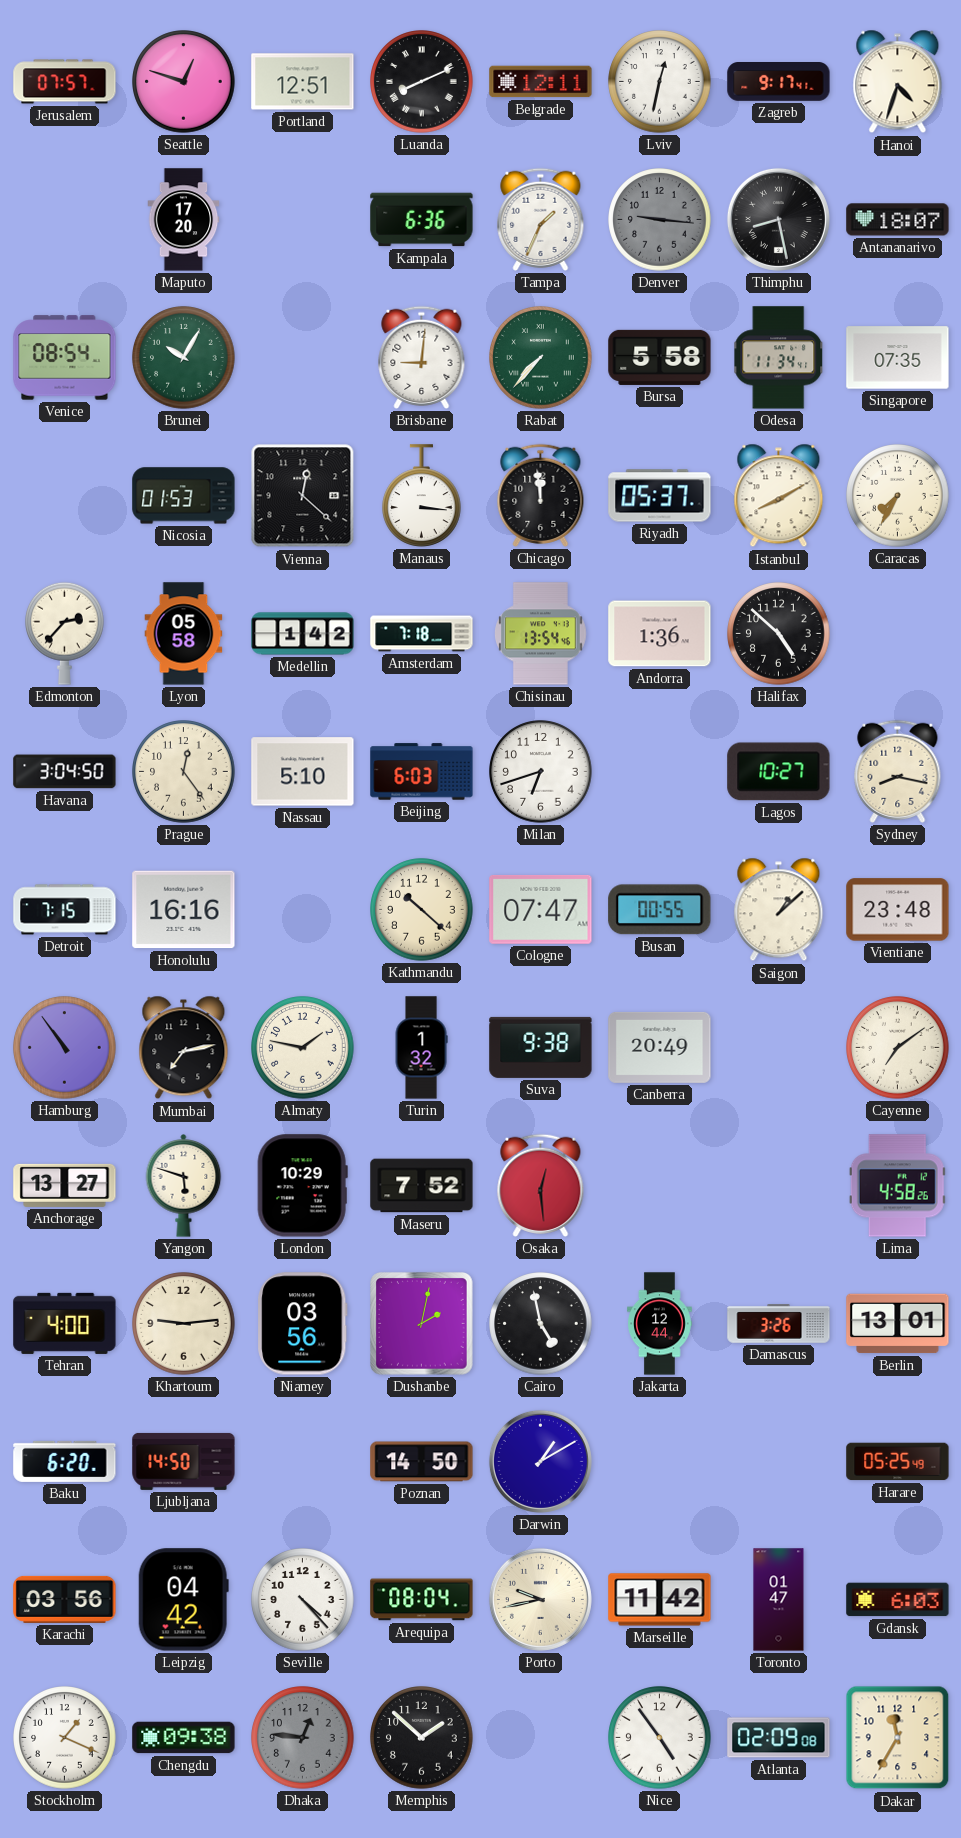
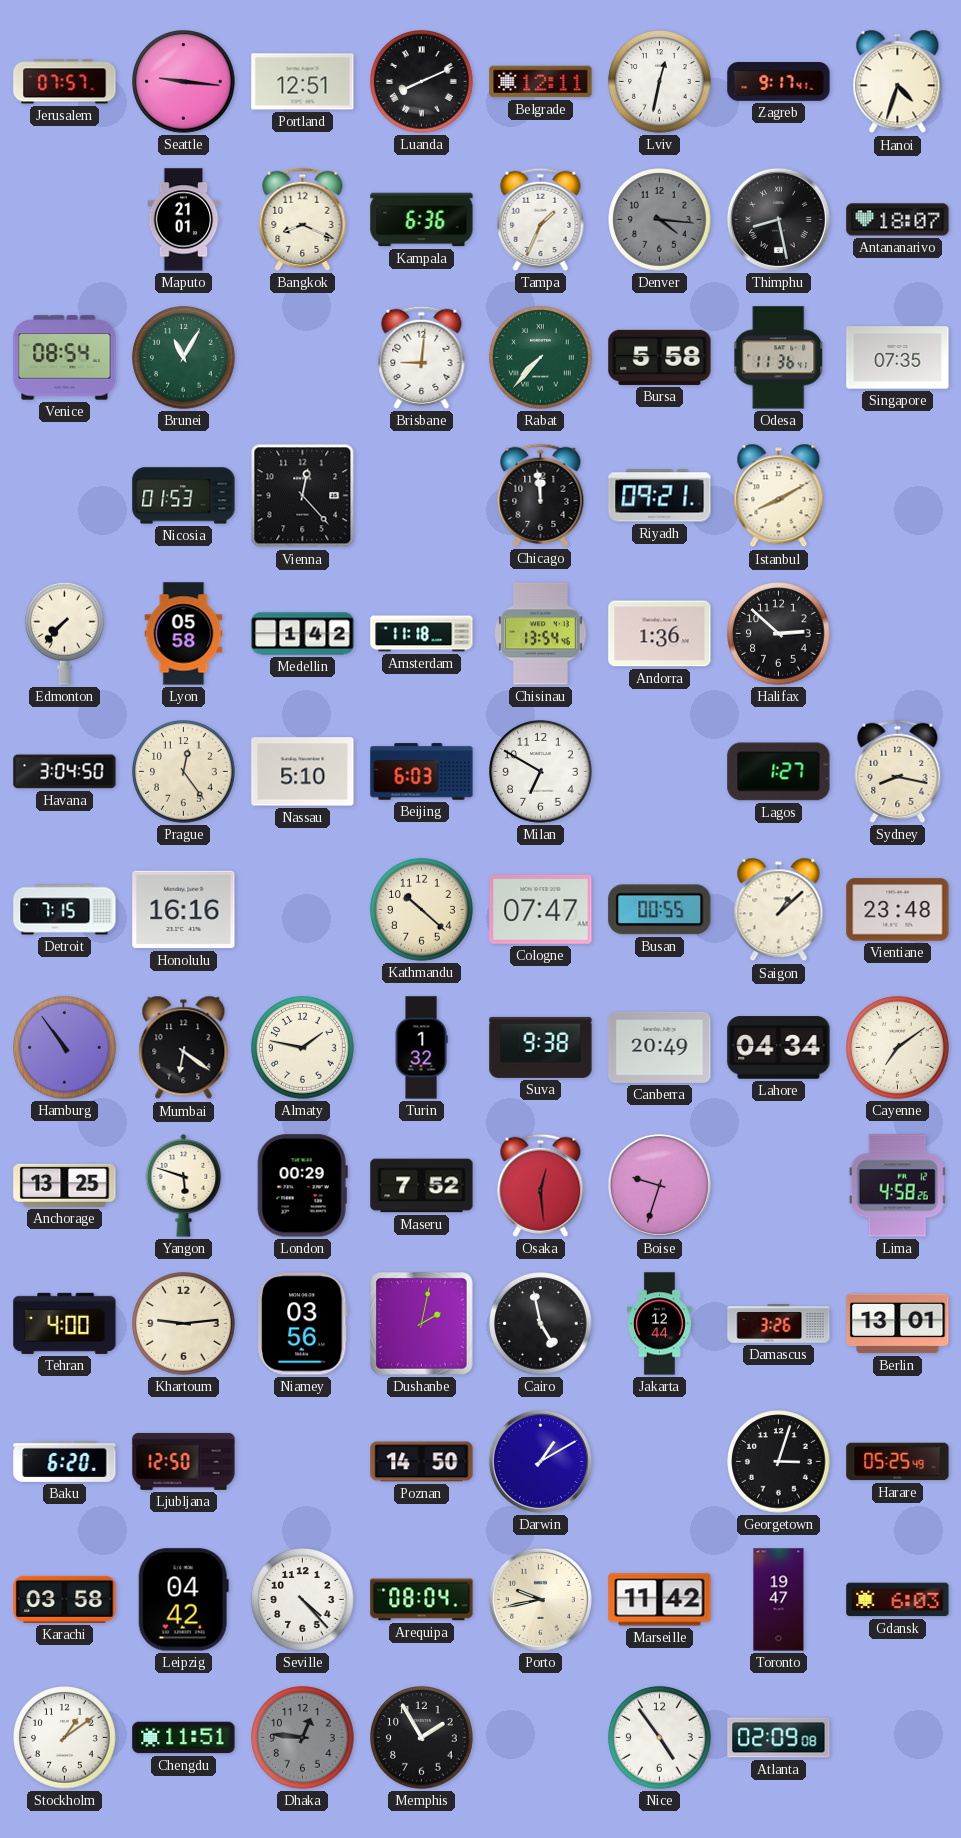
Seattle: 12:48 -> 9:16
Maputo: 17:20 -> 21:01
Bangkok: none -> 8:19
Denver: 9:16 -> 4:16
Brunei: 10:05 -> 11:05
Odesa: 11:34 -> 11:36
Vienna: 12:22 -> 12:23
Manaus: 3:16 -> none
Riyadh: 05:37 -> 09:21
Caracas: 7:35 -> none
Edmonton: 2:37 -> 7:37
Amsterdam: 7:18 -> 11:18
Halifax: 4:52 -> 2:52
Milan: 6:42 -> 6:50
Lagos: 10:27 -> 1:27
Mumbai: 7:13 -> 6:21
Lahore: none -> 04:34
Anchorage: 13:27 -> 13:25
London: 10:29 -> 00:29
Boise: none -> 9:33
Ljubljana: 14:50 -> 12:50
Georgetown: none -> 3:03
Karachi: 03:56 -> 03:58
Toronto: 01:47 -> 19:47
Stockholm: 1:19 -> 1:09
Chengdu: 09:38 -> 11:51
Memphis: 1:52 -> 1:55
Dakar: 11:35 -> none
